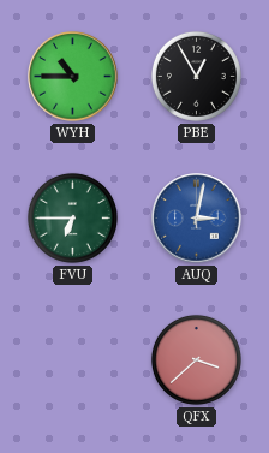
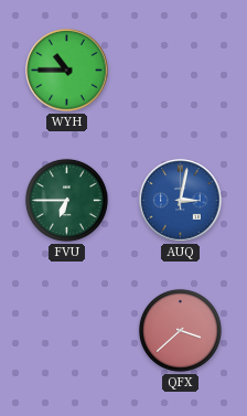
PBE: 12:55 -> none
